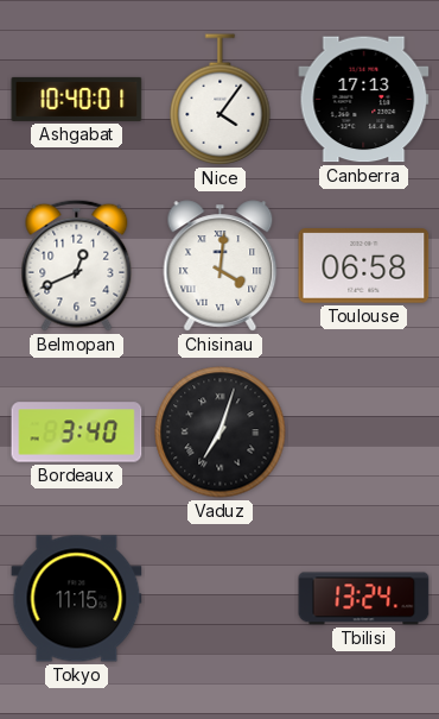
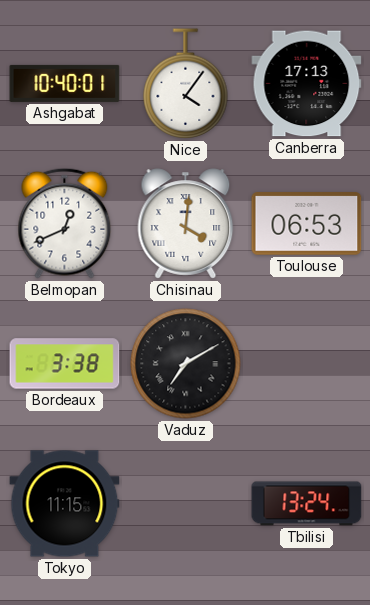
Toulouse: 06:58 -> 06:53
Bordeaux: 3:40 -> 3:38
Vaduz: 7:03 -> 7:10
